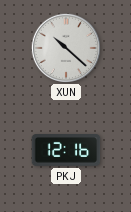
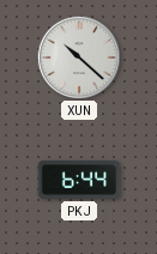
PKJ: 12:16 -> 6:44
